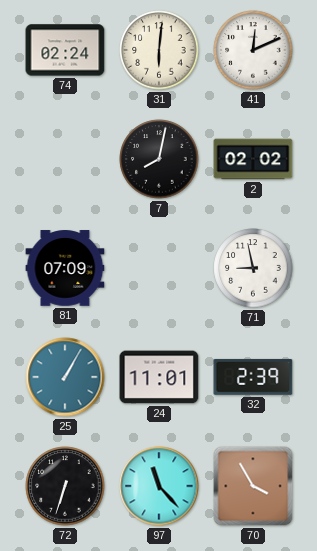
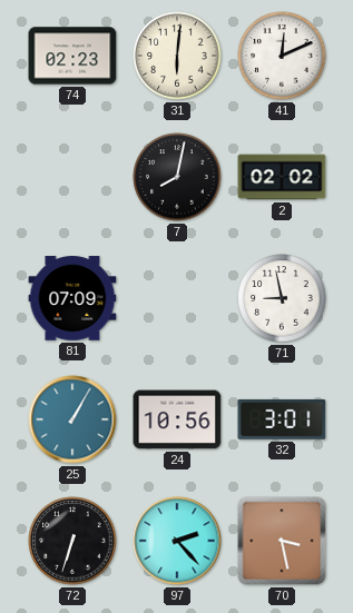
74: 02:24 -> 02:23
24: 11:01 -> 10:56
32: 2:39 -> 3:01
97: 11:23 -> 2:23
70: 3:55 -> 3:28
